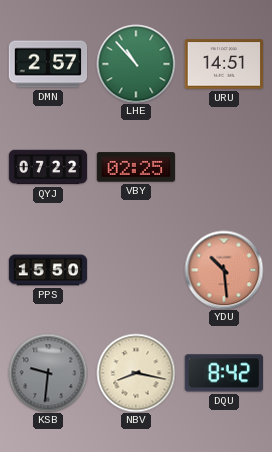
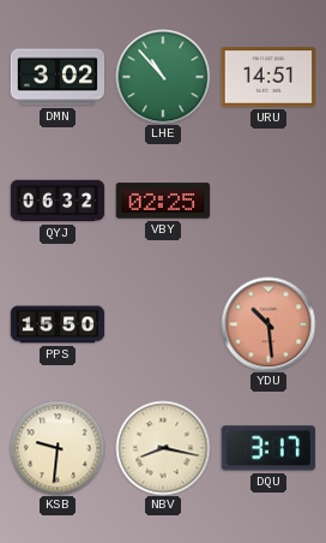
DMN: 2:57 -> 3:02
QYJ: 07:22 -> 06:32
KSB dial: grey -> cream
DQU: 8:42 -> 3:17
